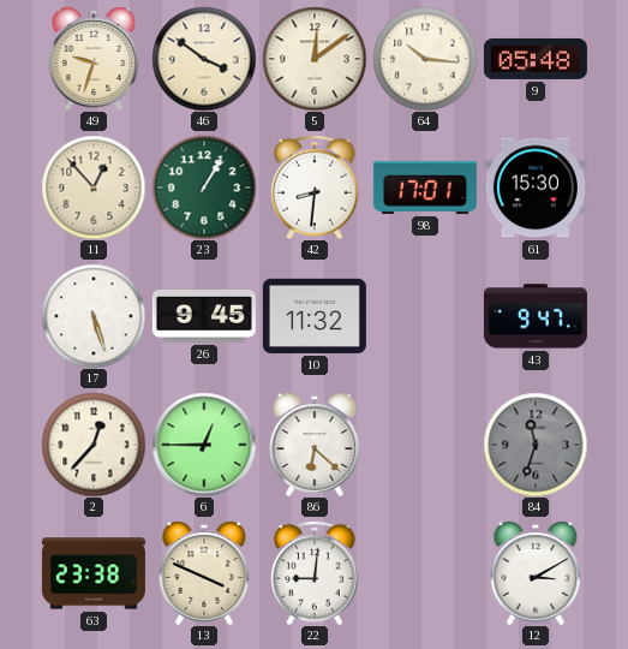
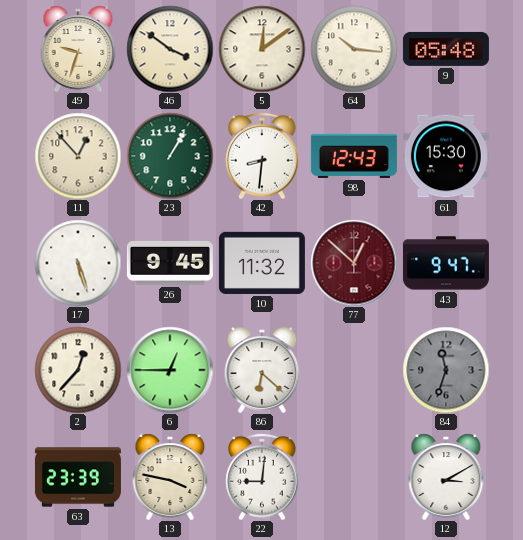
98: 17:01 -> 12:43
77: none -> 12:52
63: 23:38 -> 23:39
13: 3:49 -> 3:47
